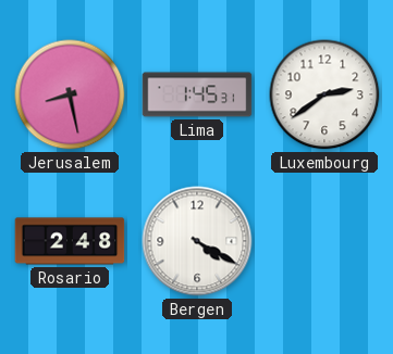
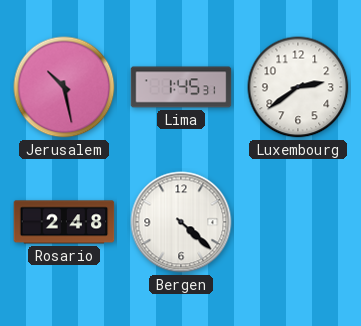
Jerusalem: 8:28 -> 10:28
Bergen: 4:20 -> 4:22
